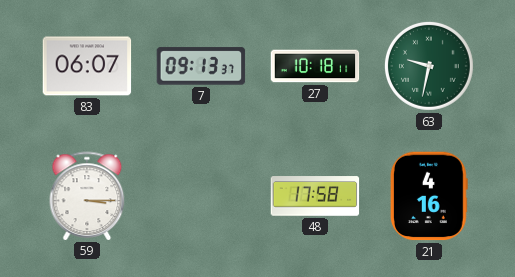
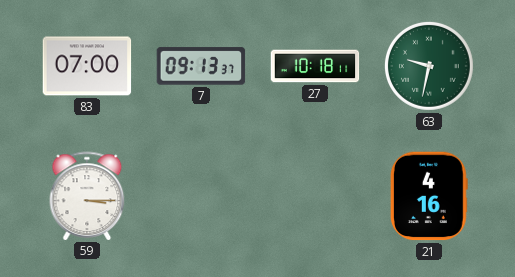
83: 06:07 -> 07:00
48: 17:58 -> none
